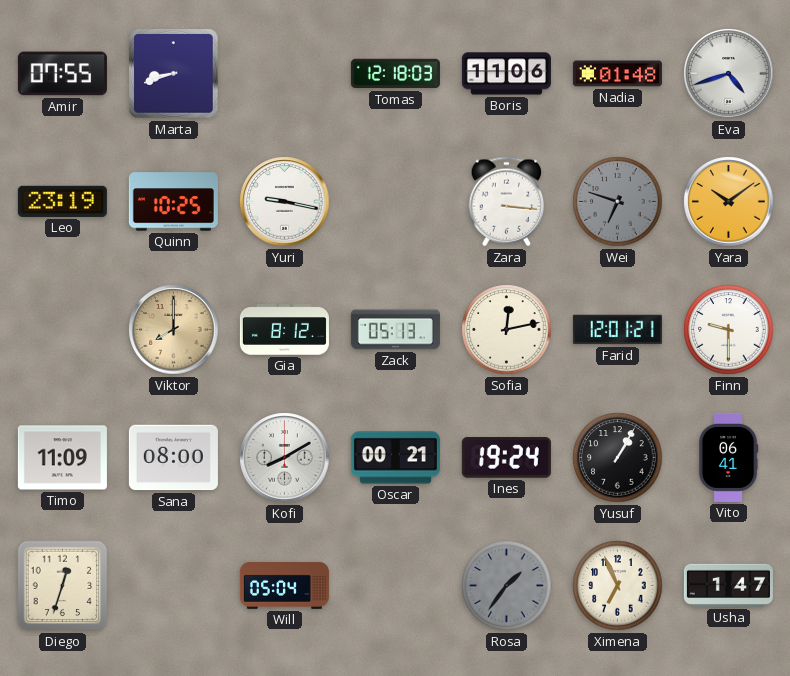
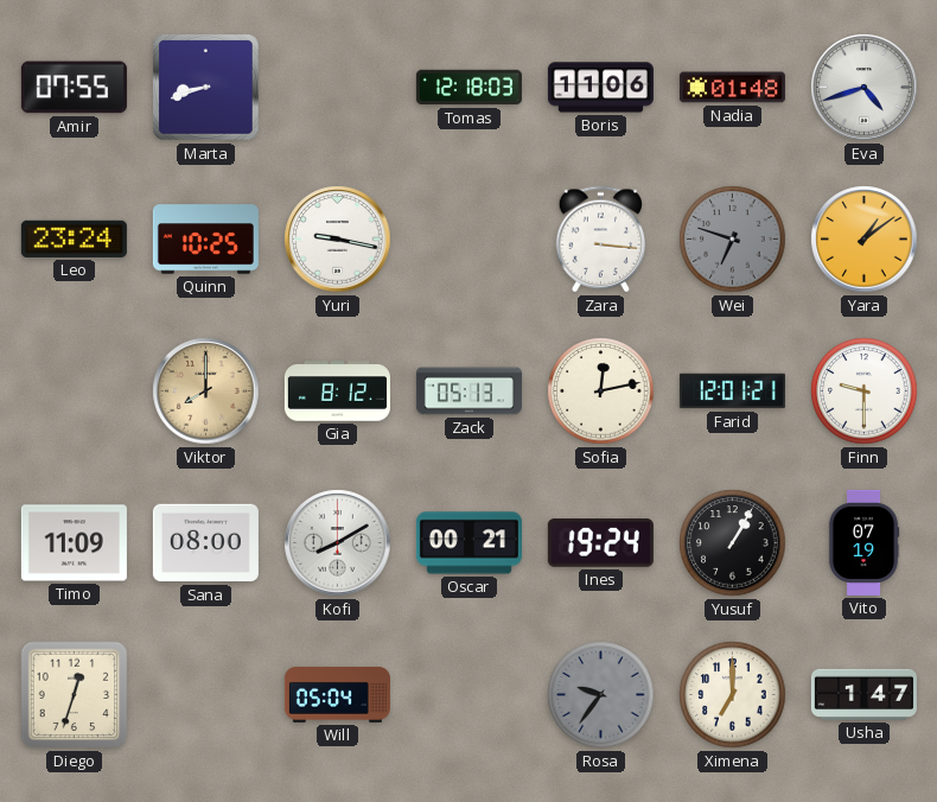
Leo: 23:19 -> 23:24
Yara: 10:09 -> 1:09
Vito: 06:41 -> 07:19
Rosa: 1:36 -> 9:36
Ximena: 6:56 -> 7:00
